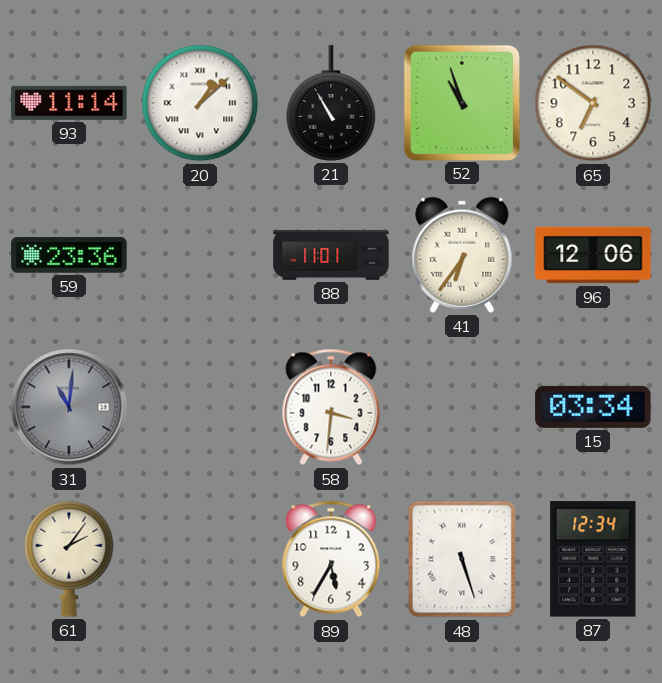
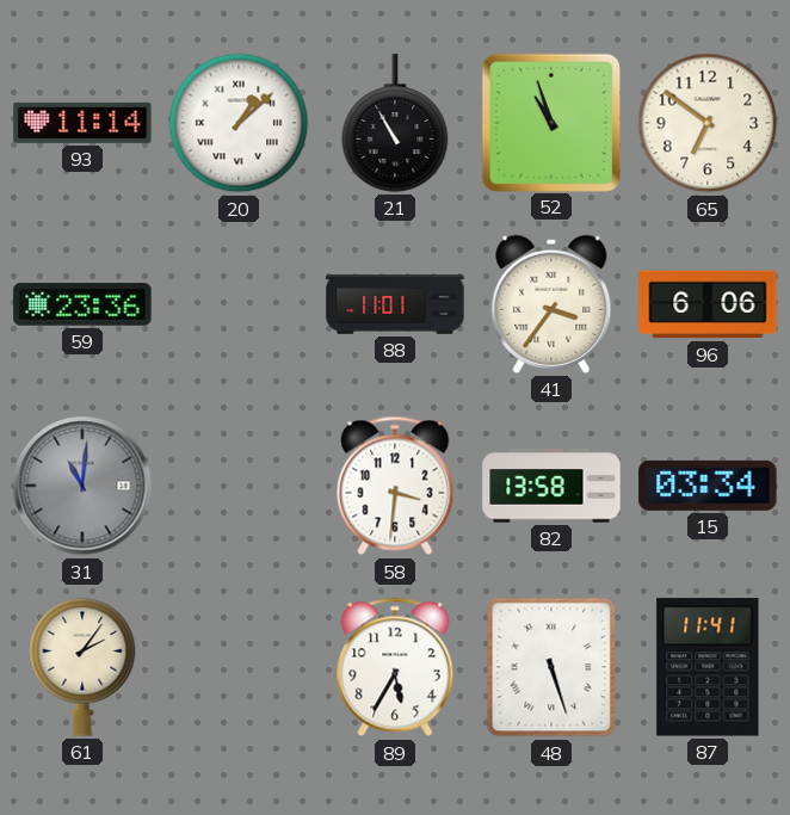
41: 6:36 -> 3:36
96: 12:06 -> 6:06
82: none -> 13:58
87: 12:34 -> 11:41
